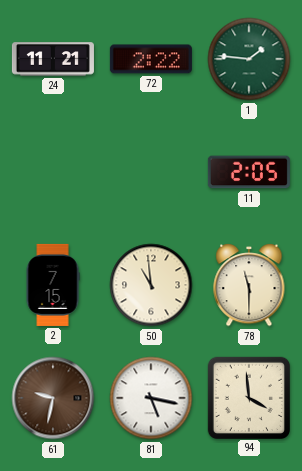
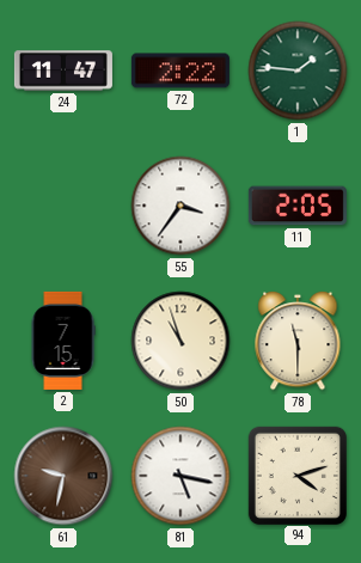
24: 11:21 -> 11:47
55: none -> 3:36
50: 10:59 -> 10:57
94: 3:59 -> 4:12
